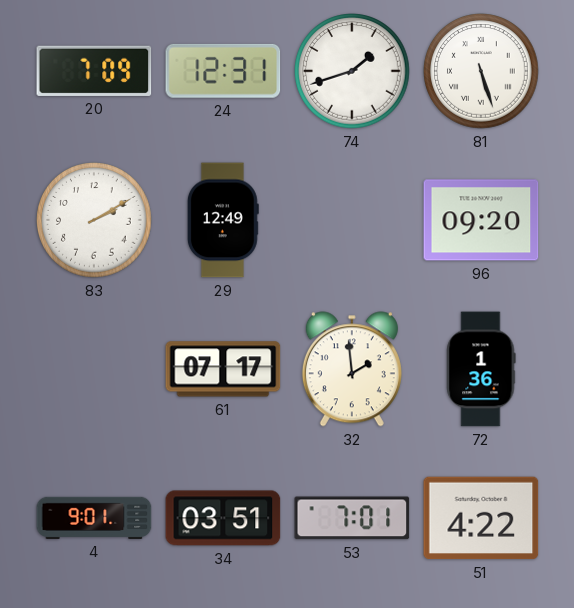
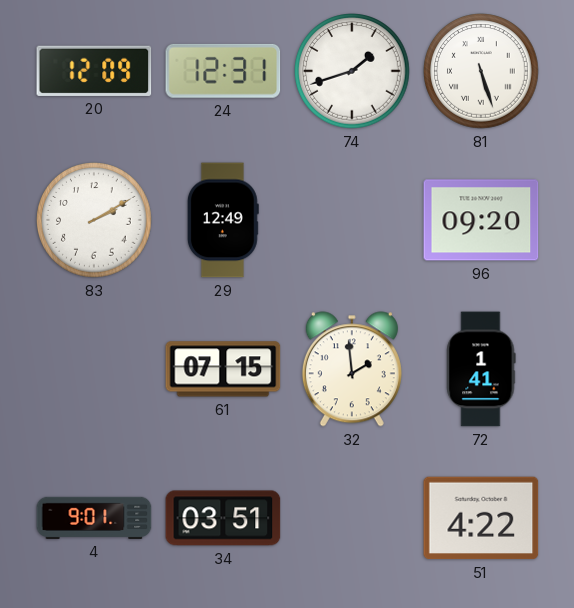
20: 7:09 -> 12:09
61: 07:17 -> 07:15
72: 1:36 -> 1:41
53: 7:01 -> none
